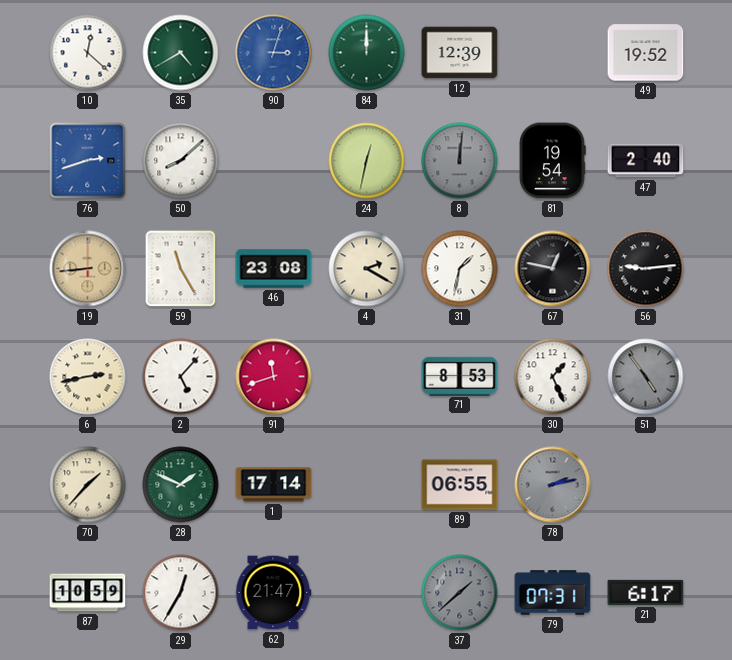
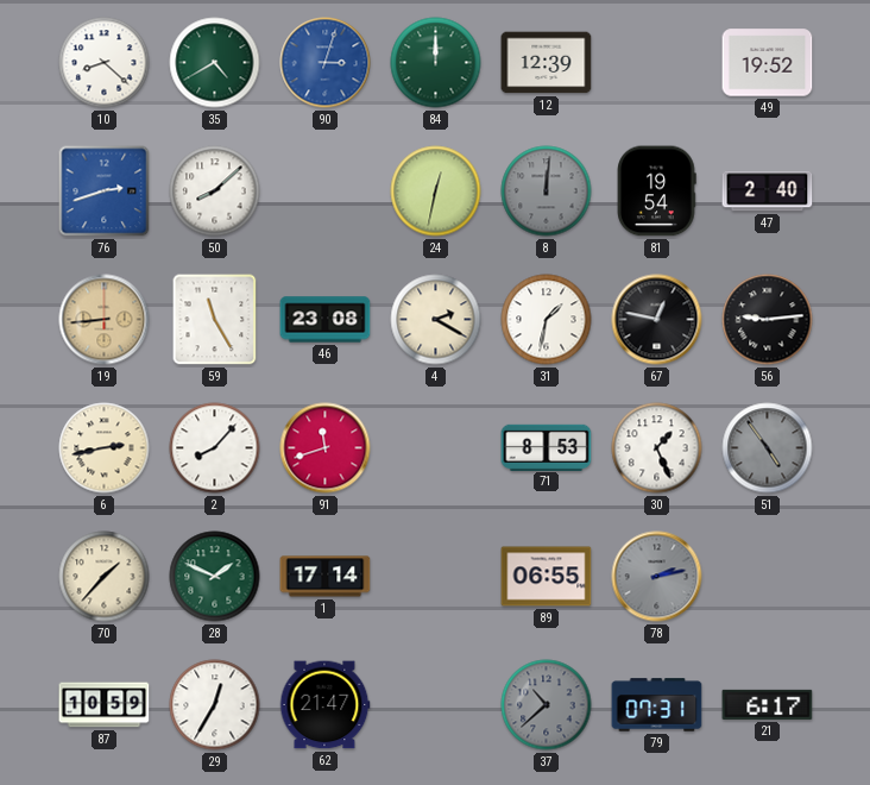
10: 12:22 -> 8:22
2: 5:07 -> 8:07
37: 1:38 -> 10:38
